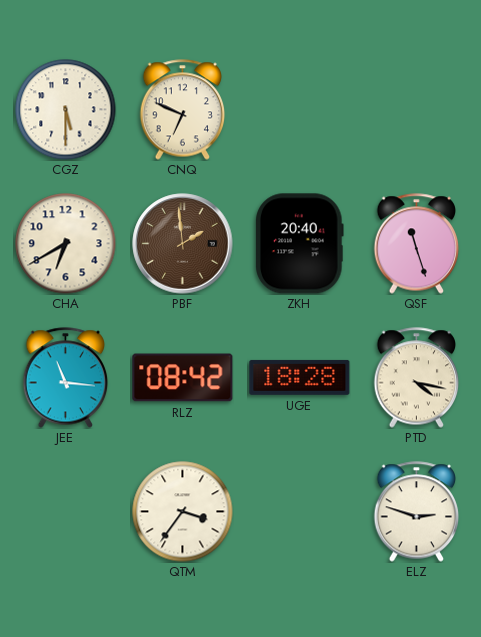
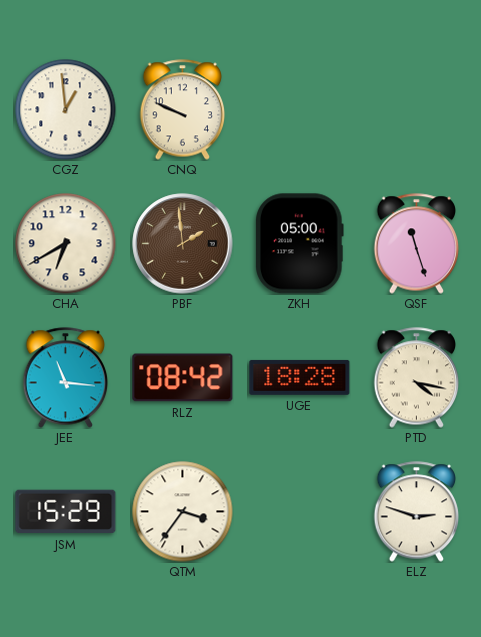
CGZ: 5:30 -> 12:59
CNQ: 6:49 -> 9:49
ZKH: 20:40 -> 05:00
JSM: none -> 15:29
